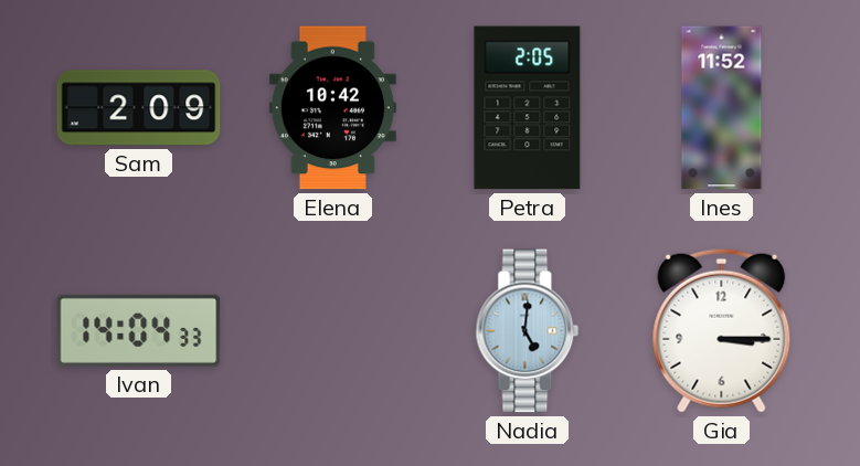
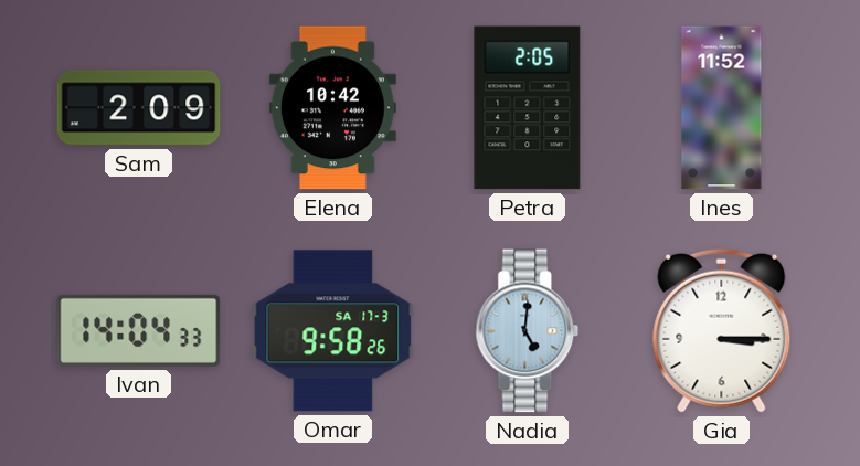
Omar: none -> 9:58
